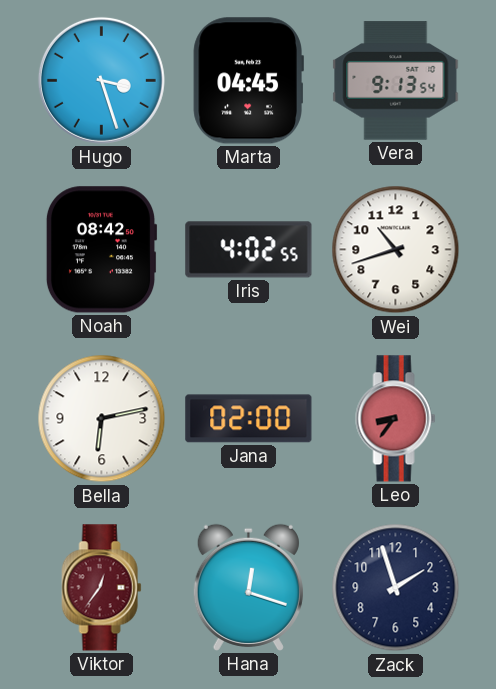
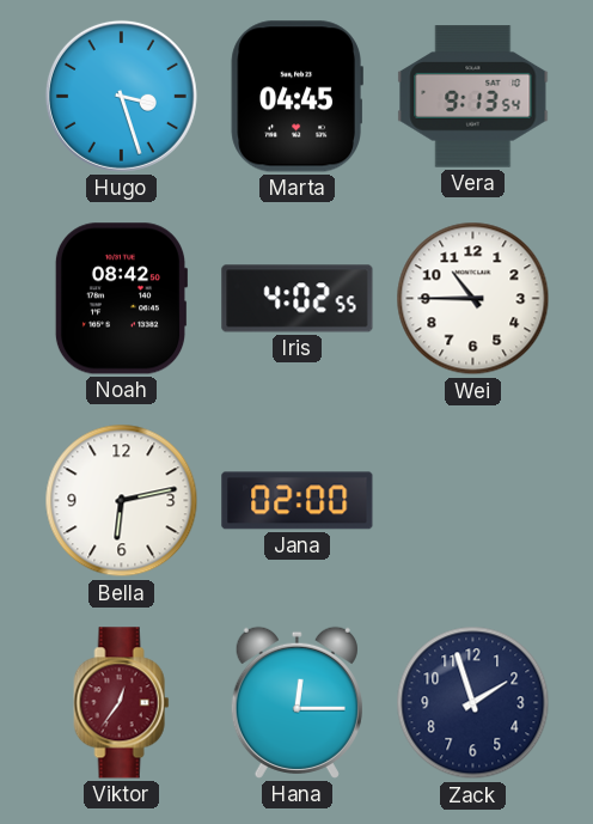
Wei: 10:42 -> 10:45
Leo: 8:36 -> none
Hana: 12:18 -> 12:15
